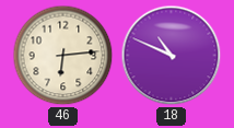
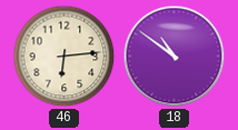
18: 10:49 -> 10:51
